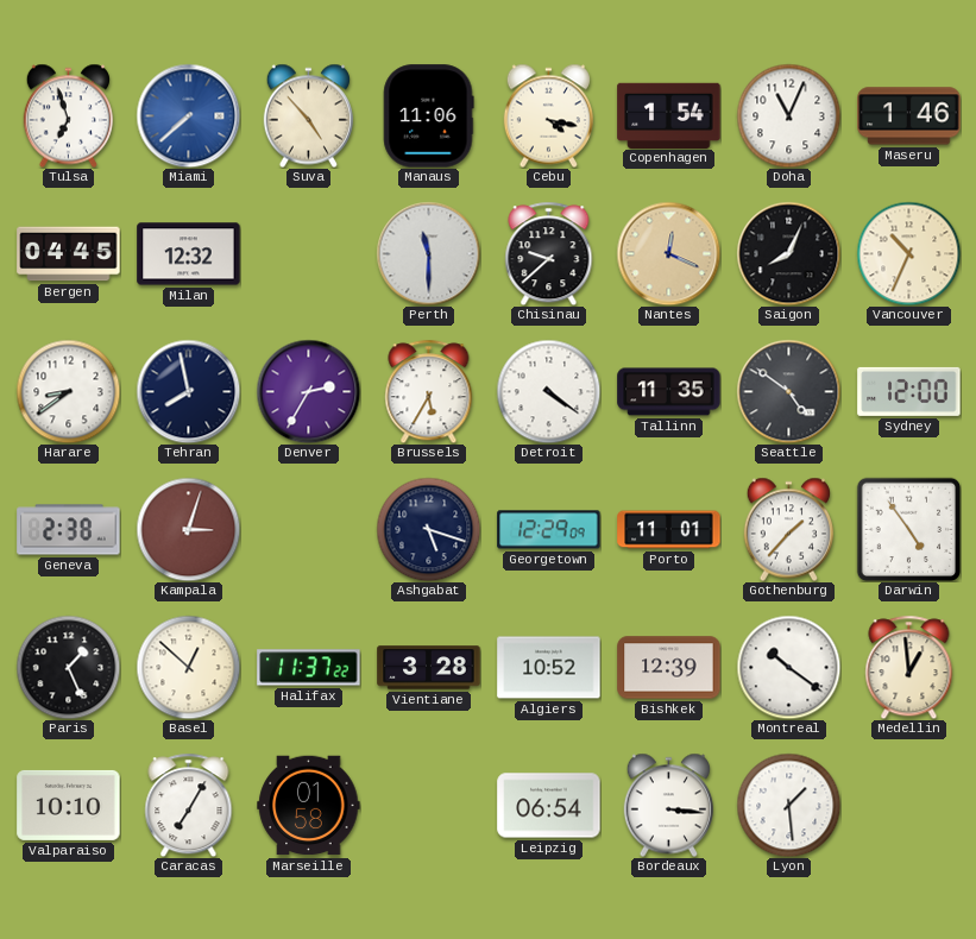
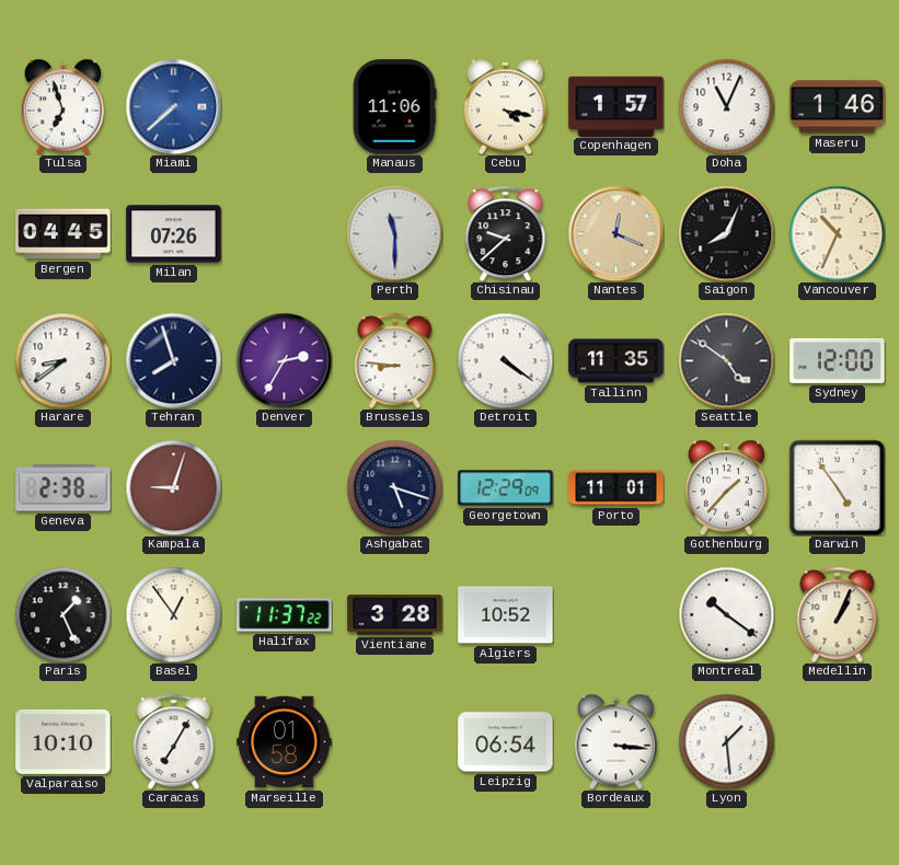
Suva: 4:53 -> none
Copenhagen: 1:54 -> 1:57
Milan: 12:32 -> 07:26
Tehran: 7:58 -> 7:57
Brussels: 5:35 -> 8:46
Kampala: 3:03 -> 9:03
Basel: 12:52 -> 12:54
Bishkek: 12:39 -> none
Medellin: 12:59 -> 1:04
